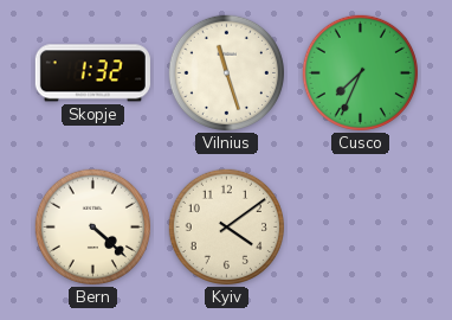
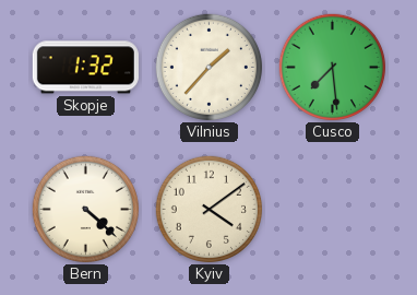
Vilnius: 11:27 -> 1:37
Cusco: 7:34 -> 7:29
